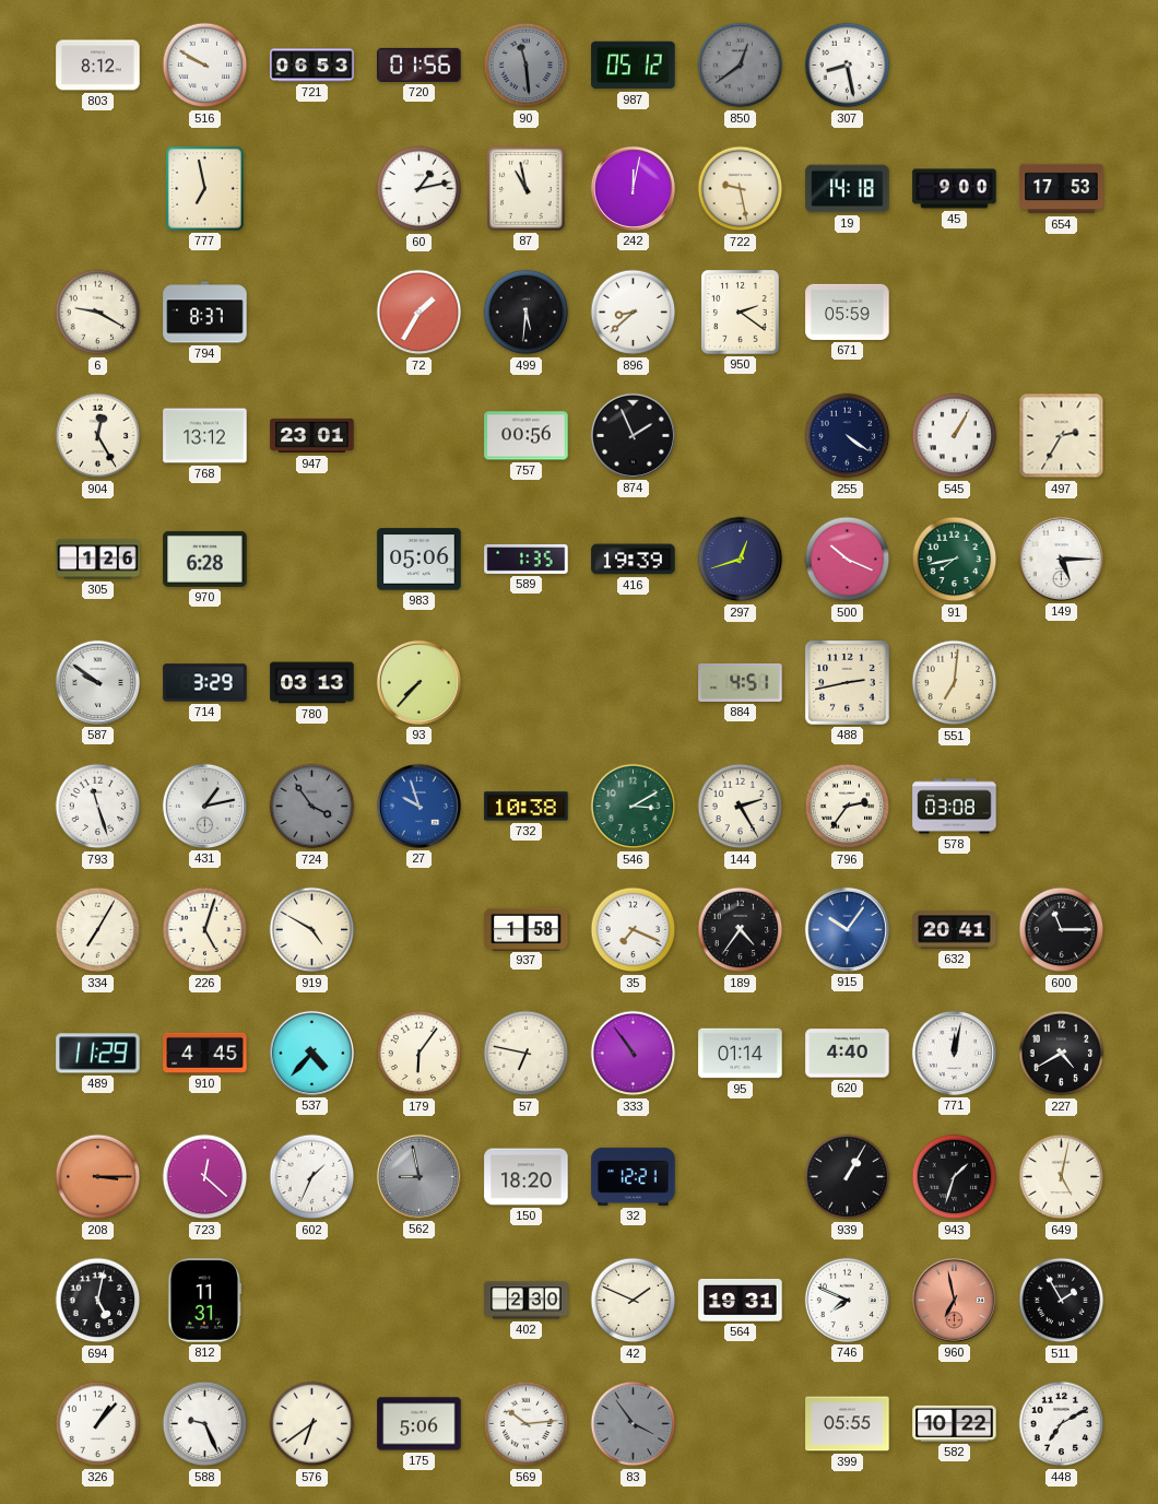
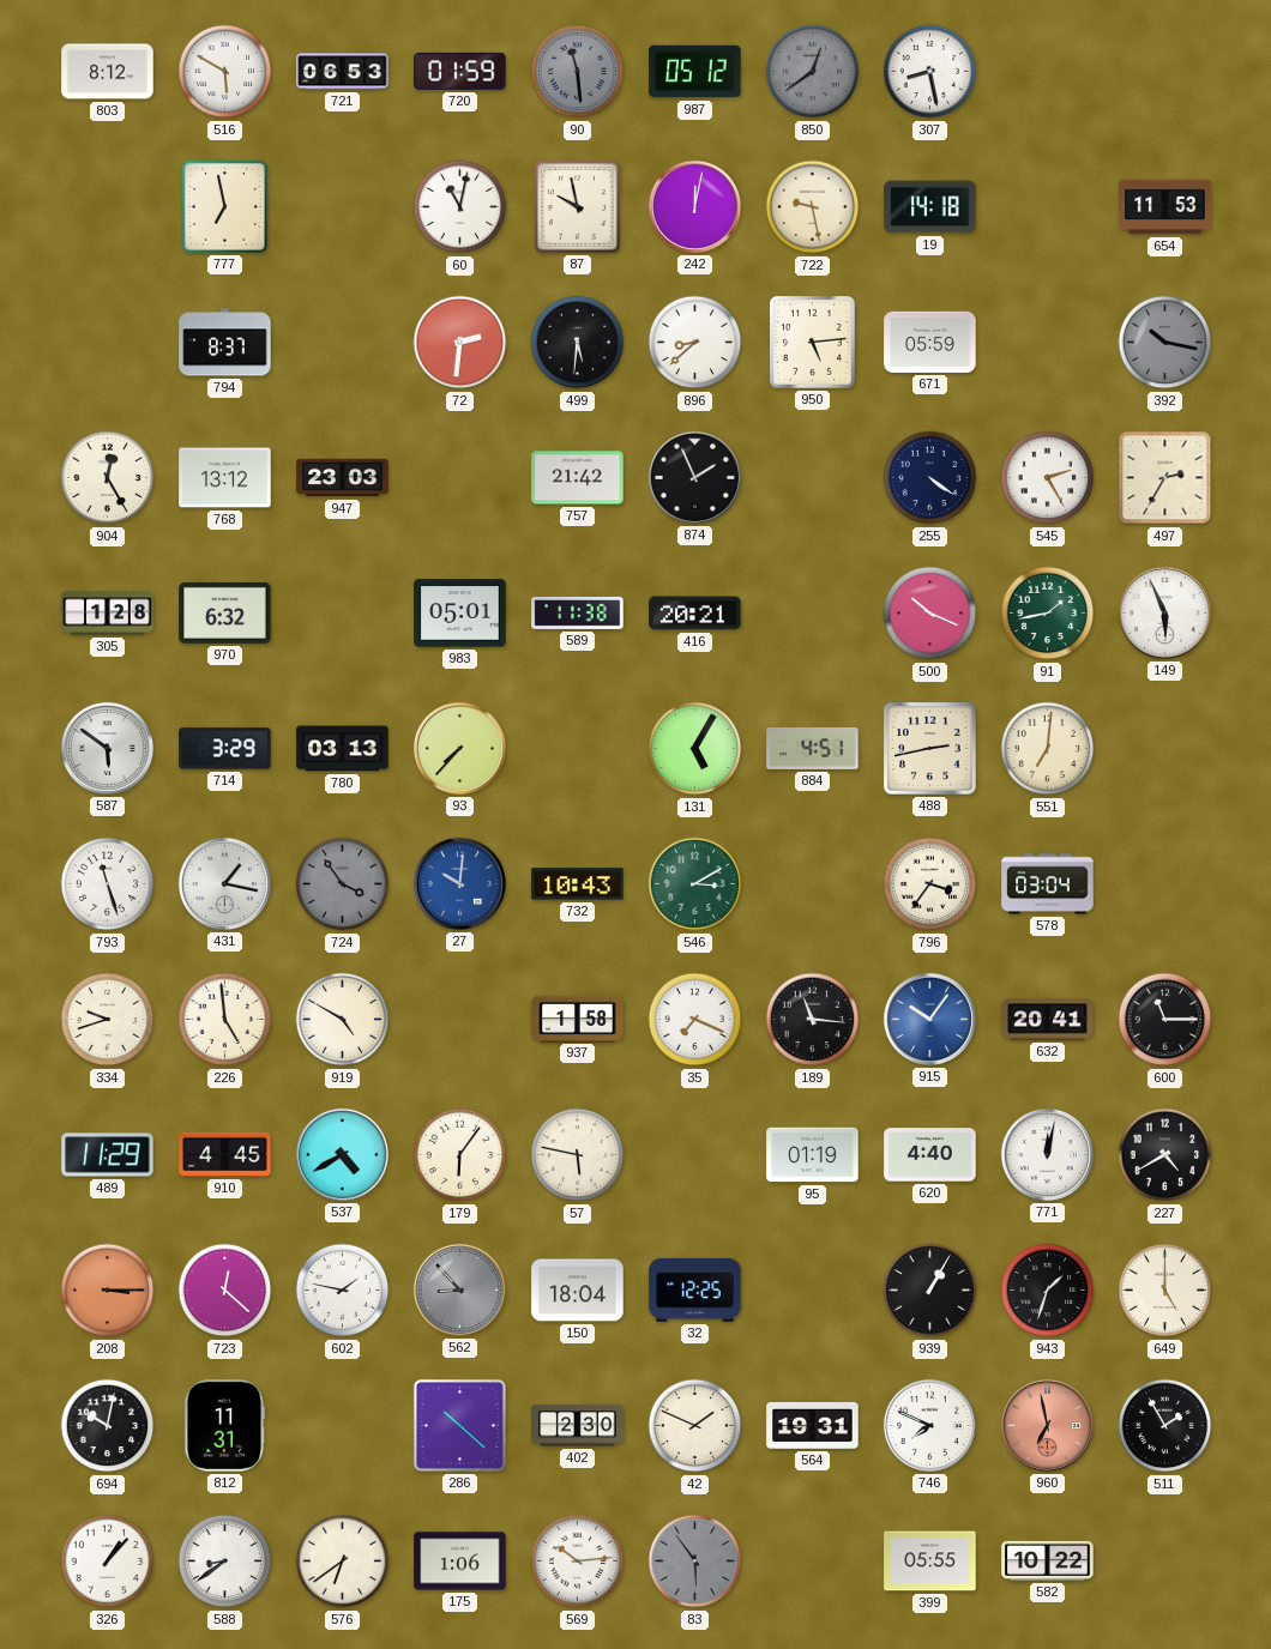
516: 9:50 -> 5:50
720: 01:56 -> 01:59
60: 1:13 -> 11:02
87: 10:58 -> 9:58
45: 9:00 -> none
654: 17:53 -> 11:53
6: 9:20 -> none
72: 1:35 -> 2:31
950: 2:21 -> 5:14
392: none -> 10:17
947: 23:01 -> 23:03
757: 00:56 -> 21:42
545: 1:05 -> 2:25
305: 1:26 -> 1:28
970: 6:28 -> 6:32
983: 05:06 -> 05:01
589: 1:35 -> 11:38
416: 19:39 -> 20:21
297: 12:42 -> none
91: 7:43 -> 1:43
149: 5:15 -> 5:56
587: 9:51 -> 5:51
131: none -> 5:05
431: 1:13 -> 1:17
27: 9:57 -> 10:01
732: 10:38 -> 10:43
144: 2:25 -> none
796: 2:36 -> 3:36
578: 03:08 -> 03:04
334: 7:05 -> 9:42
226: 5:03 -> 4:59
189: 4:36 -> 11:16
537: 4:37 -> 4:40
57: 6:47 -> 5:47
333: 10:54 -> none
95: 01:14 -> 01:19
602: 1:34 -> 1:47
562: 8:58 -> 8:53
150: 18:20 -> 18:04
32: 12:21 -> 12:25
649: 5:02 -> 5:00
694: 5:02 -> 10:02
286: none -> 10:22
588: 9:26 -> 8:39
175: 5:06 -> 1:06
83: 3:54 -> 5:54
448: 7:10 -> none
